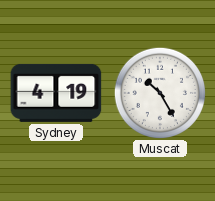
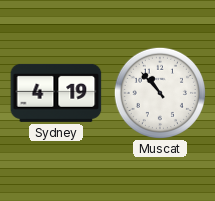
Muscat: 10:25 -> 10:53
